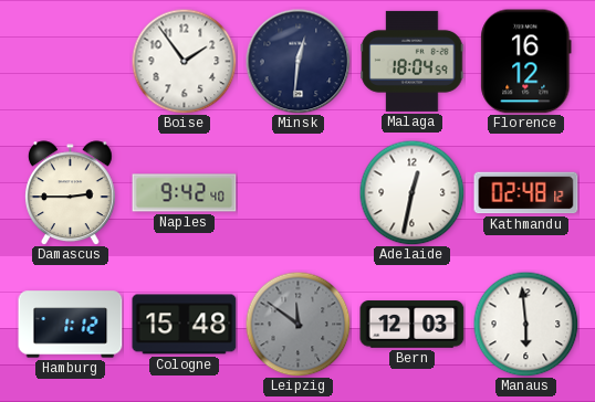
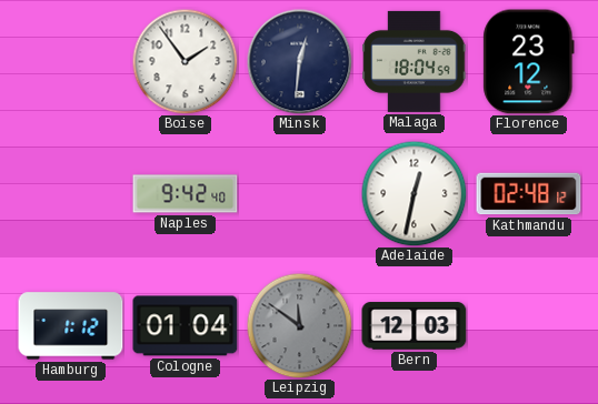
Florence: 16:12 -> 23:12
Damascus: 2:45 -> none
Cologne: 15:48 -> 01:04
Manaus: 5:59 -> none
